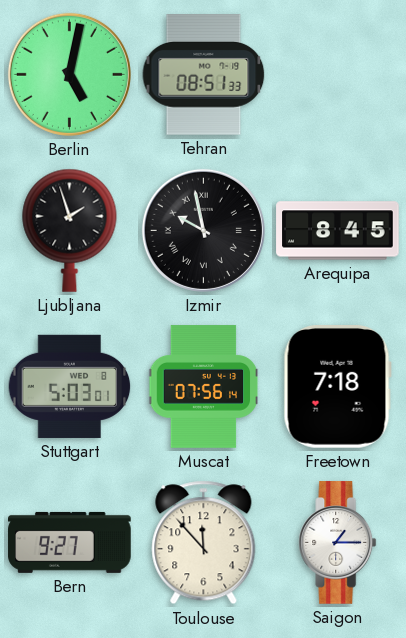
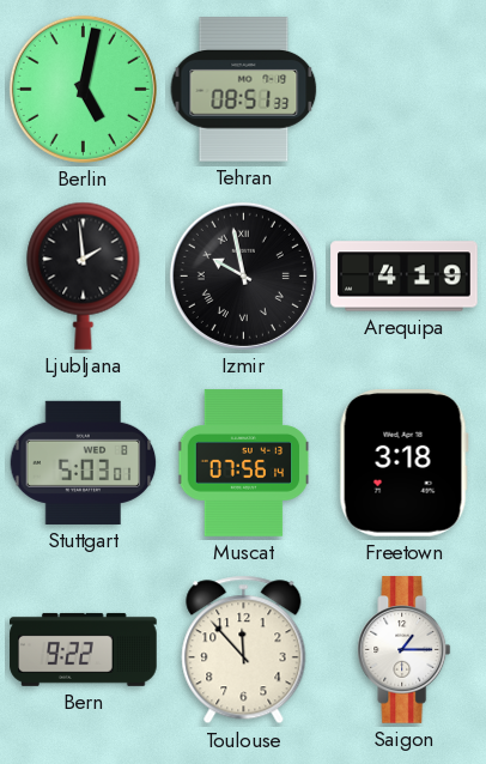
Ljubljana: 1:57 -> 1:59
Arequipa: 8:45 -> 4:19
Freetown: 7:18 -> 3:18
Bern: 9:27 -> 9:22
